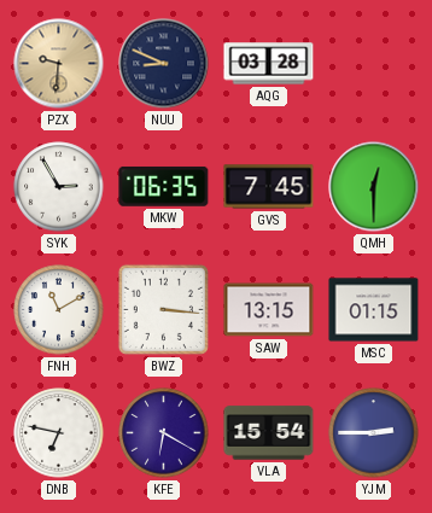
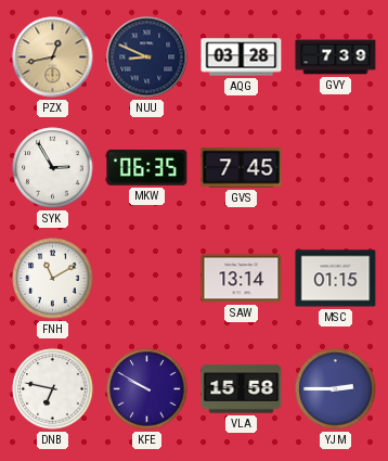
PZX: 9:31 -> 12:43
GVY: none -> 7:39
QMH: 12:30 -> none
BWZ: 3:16 -> none
SAW: 13:15 -> 13:14
KFE: 6:20 -> 9:50
VLA: 15:54 -> 15:58
